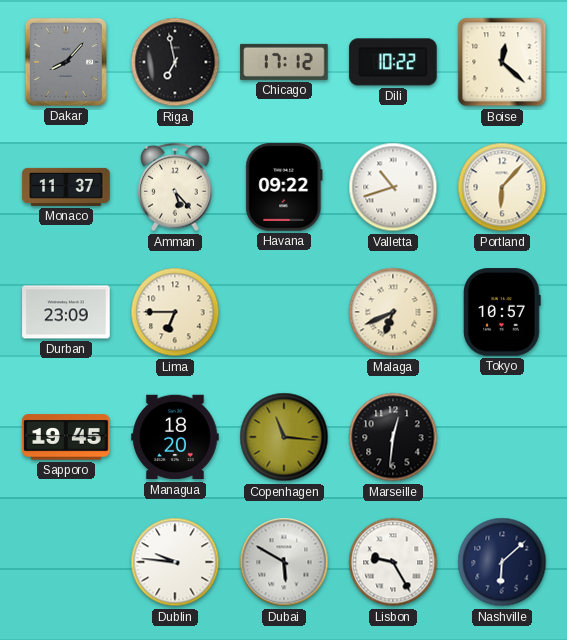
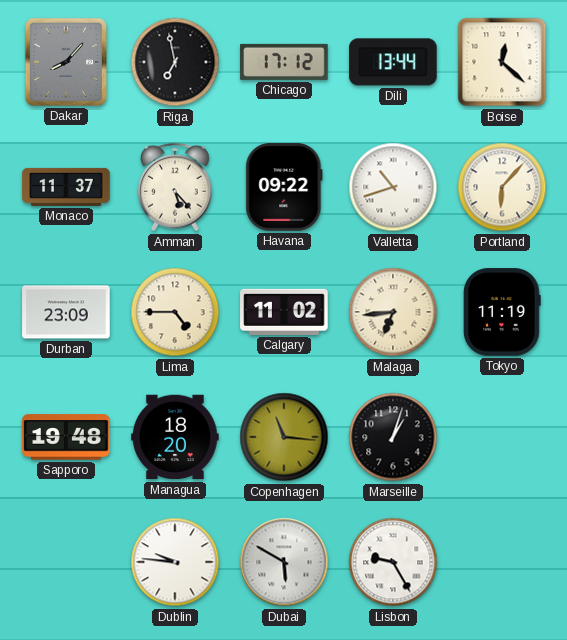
Dili: 10:22 -> 13:44
Lima: 6:45 -> 4:45
Calgary: none -> 11:02
Malaga: 6:41 -> 6:44
Tokyo: 10:57 -> 11:19
Sapporo: 19:45 -> 19:48
Marseille: 12:31 -> 1:03
Nashville: 6:08 -> none
